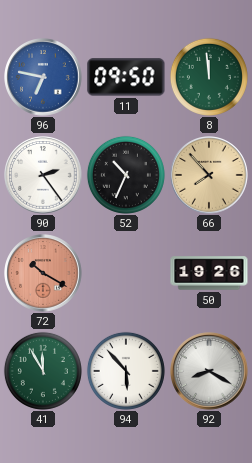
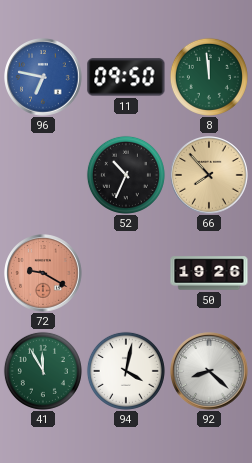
90: 2:24 -> none
72: 10:20 -> 9:20
94: 5:53 -> 4:02
92: 8:20 -> 8:22
